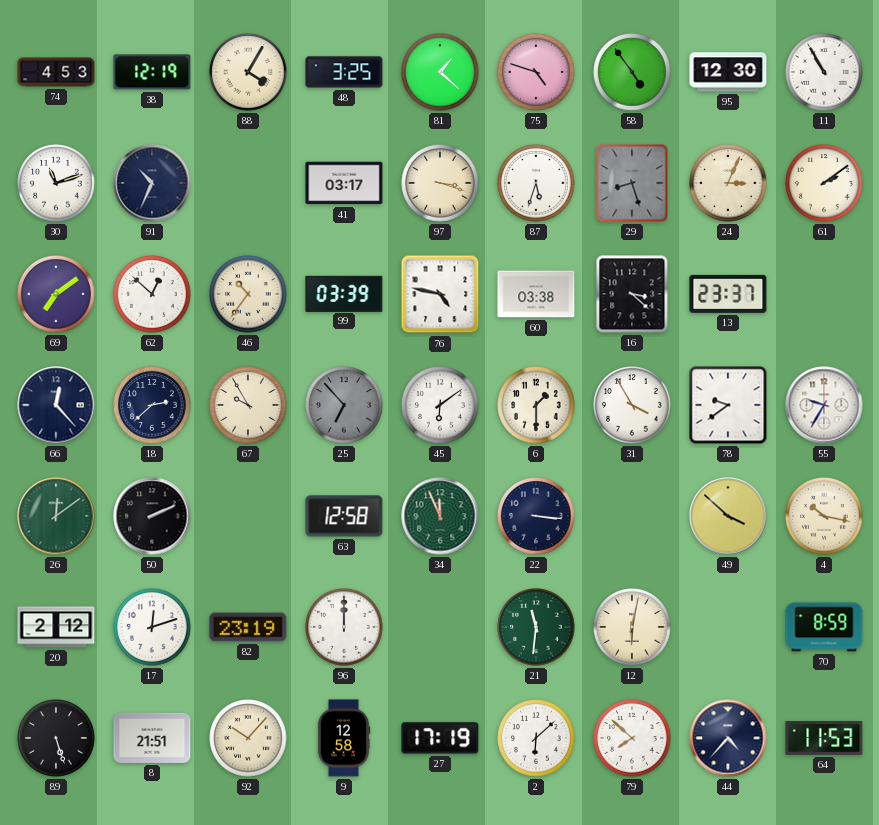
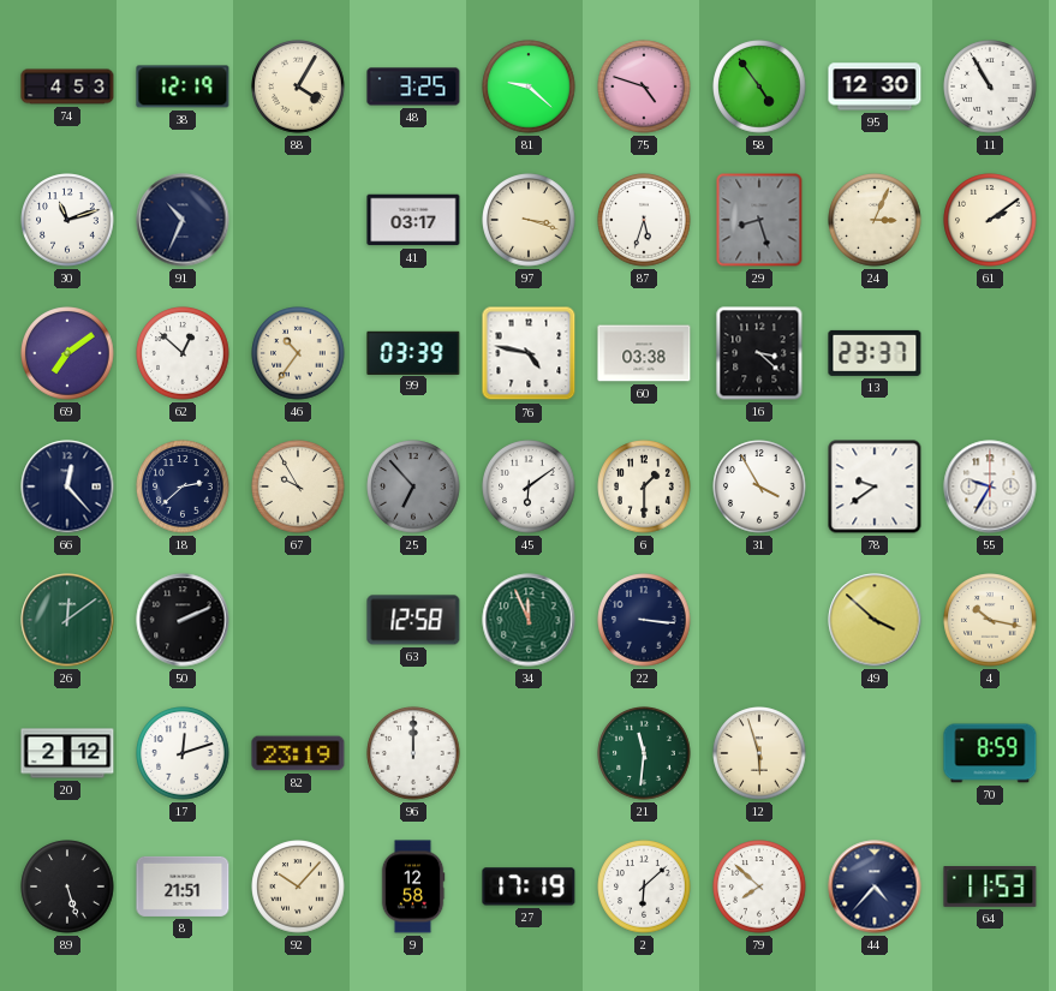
81: 1:22 -> 9:22
12: 6:02 -> 5:57
